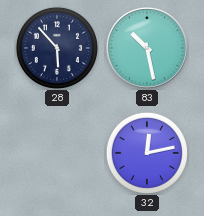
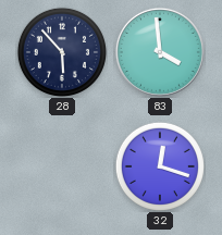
83: 10:28 -> 3:59
32: 12:13 -> 12:18
